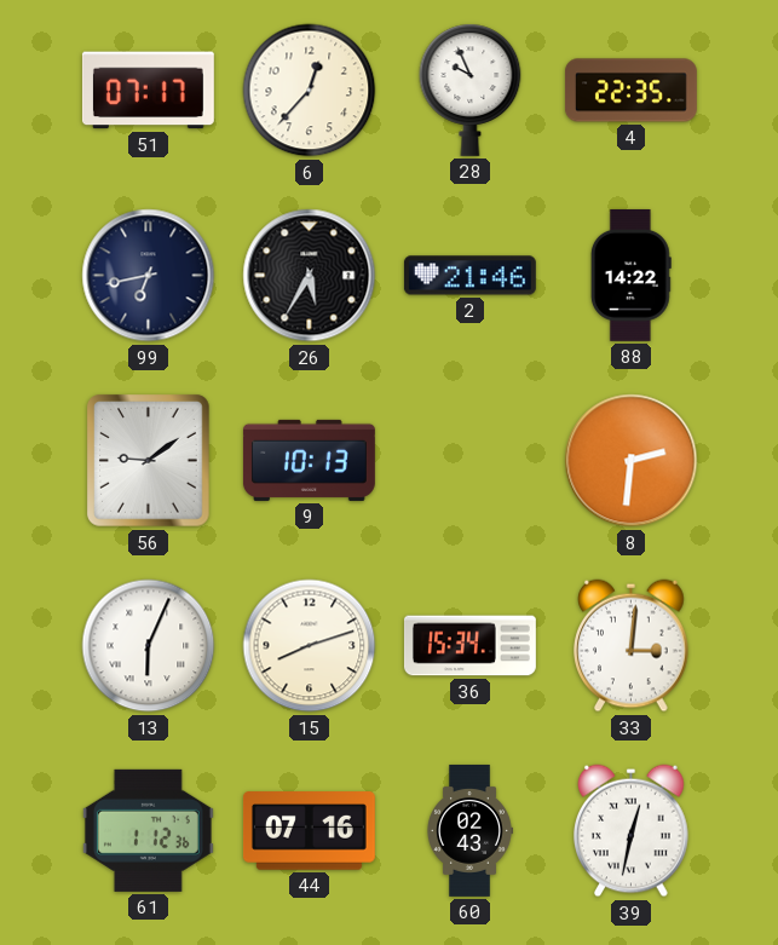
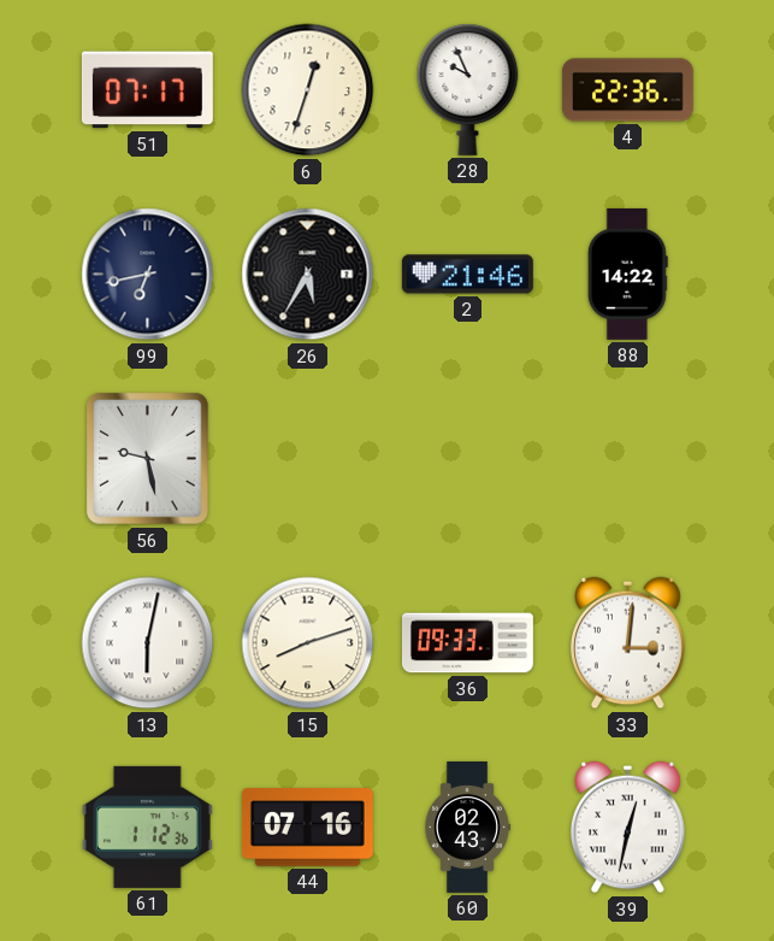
6: 12:37 -> 12:33
4: 22:35 -> 22:36
56: 9:09 -> 9:28
9: 10:13 -> none
8: 2:31 -> none
13: 6:04 -> 6:02
36: 15:34 -> 09:33
